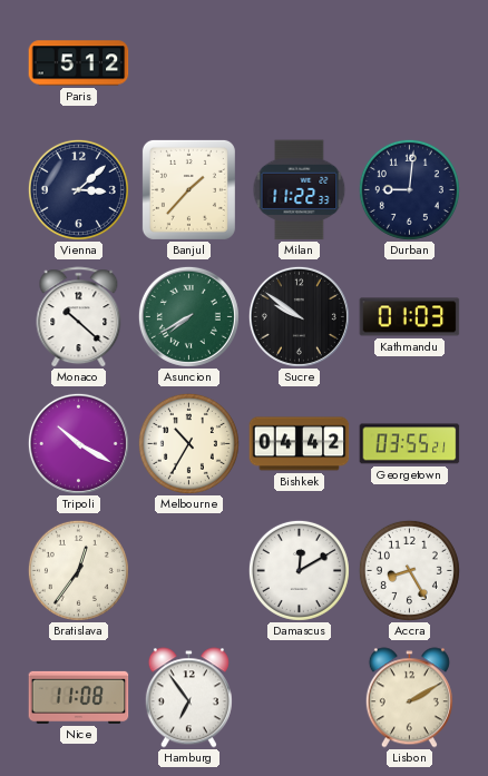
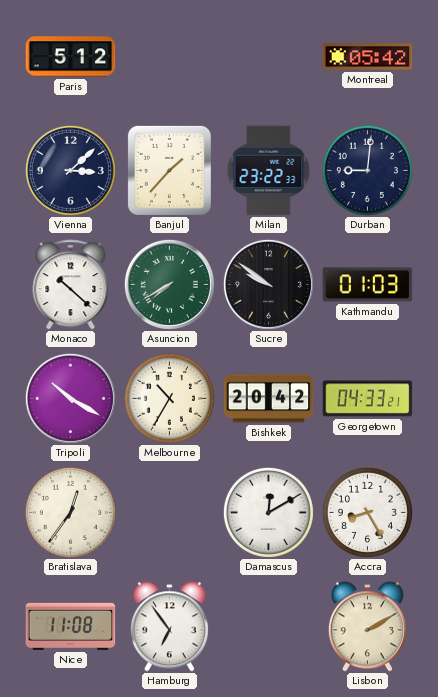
Montreal: none -> 05:42
Milan: 11:22 -> 23:22
Bishkek: 04:42 -> 20:42
Georgetown: 03:55 -> 04:33
